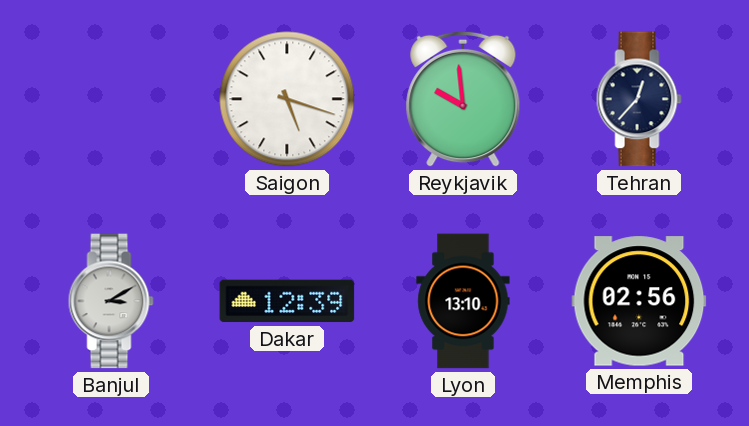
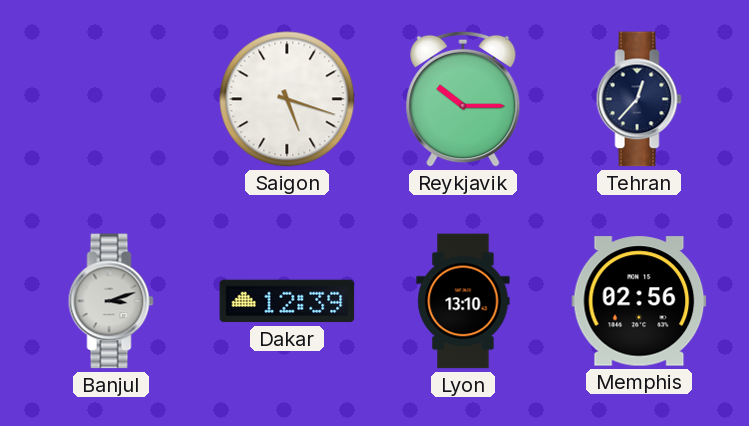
Reykjavik: 9:59 -> 10:15
Banjul: 3:10 -> 3:12
